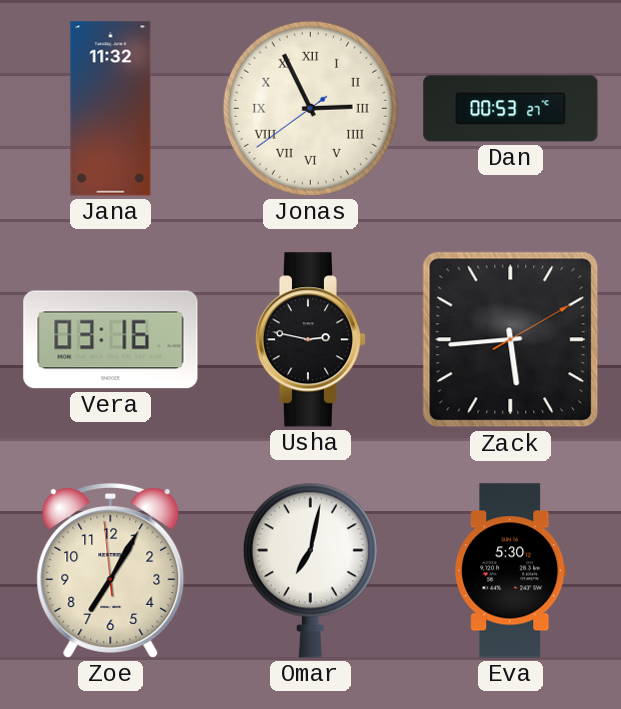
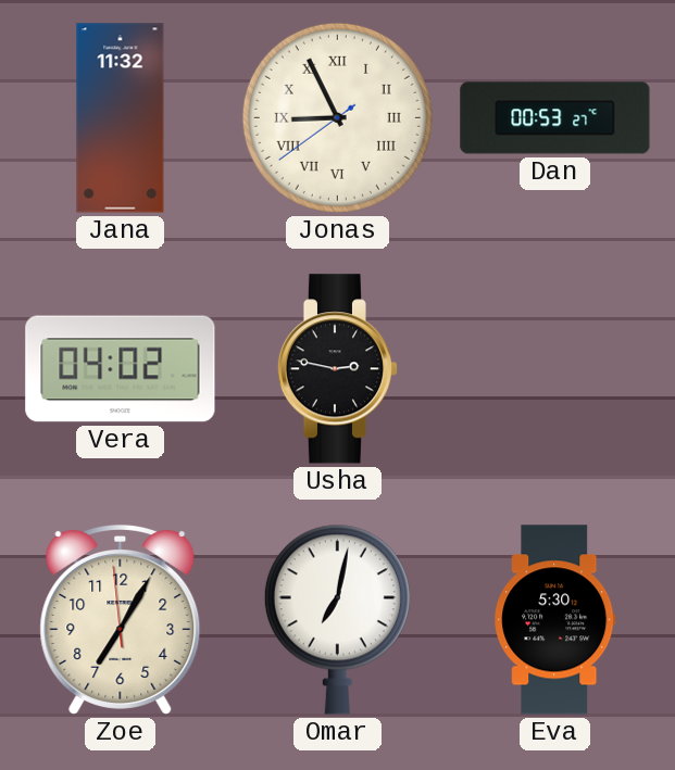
Jonas: 2:55 -> 8:55
Vera: 03:16 -> 04:02
Zack: 5:44 -> none
